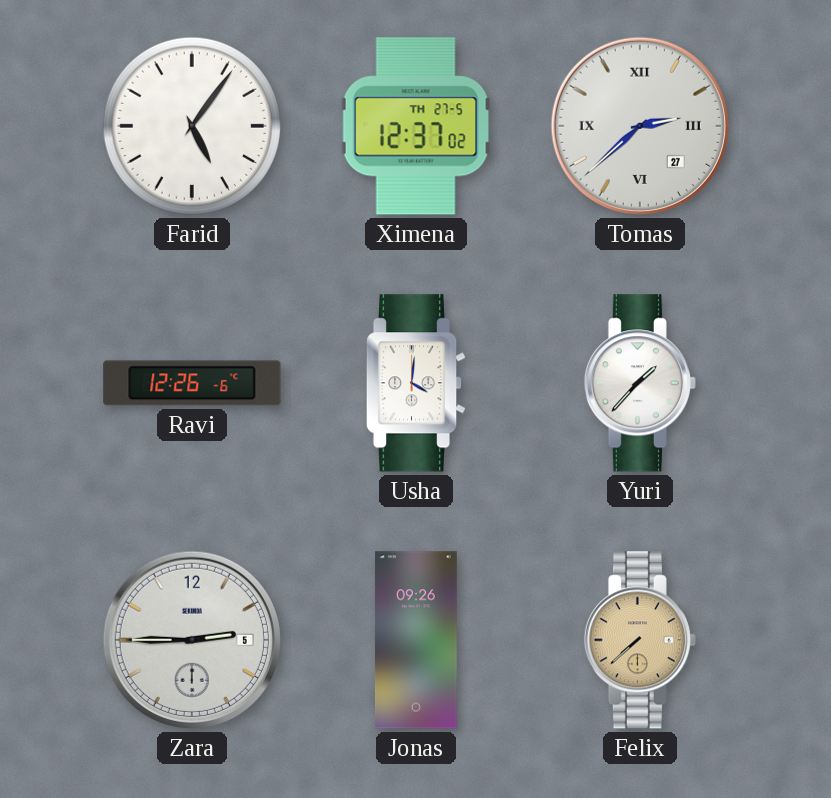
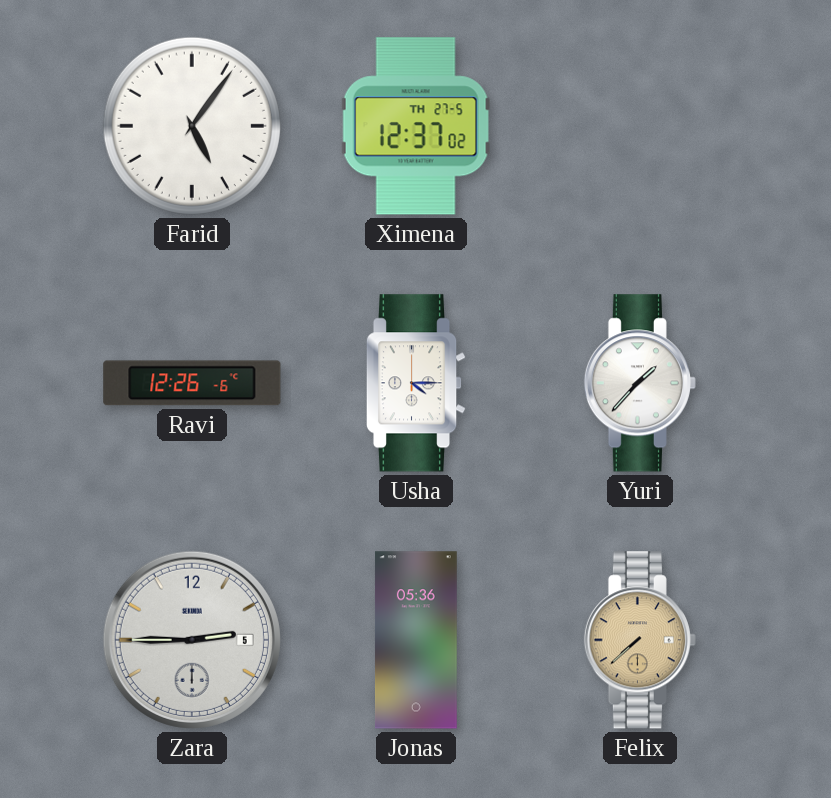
Tomas: 2:38 -> none
Usha: 4:01 -> 4:15
Jonas: 09:26 -> 05:36
